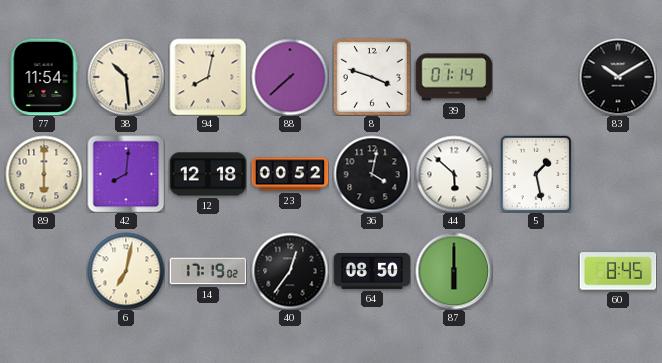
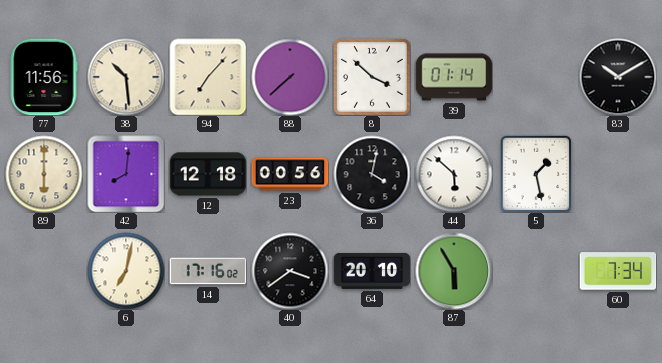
77: 11:54 -> 11:56
94: 8:02 -> 7:07
8: 3:48 -> 3:52
23: 00:52 -> 00:56
14: 17:19 -> 17:16
40: 12:36 -> 3:39
64: 08:50 -> 20:10
87: 6:00 -> 5:55
60: 8:45 -> 7:34
